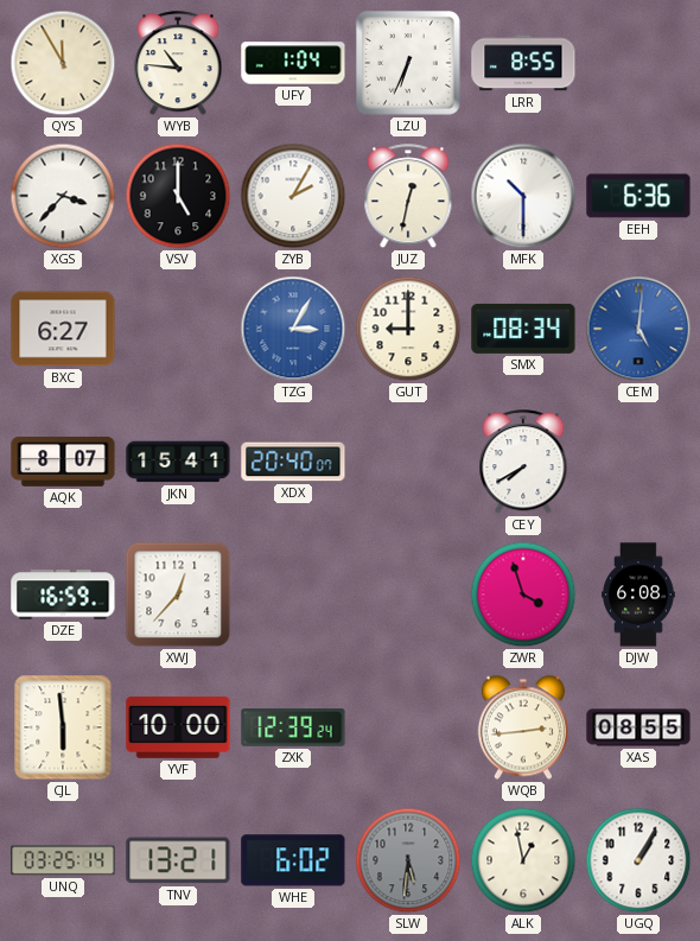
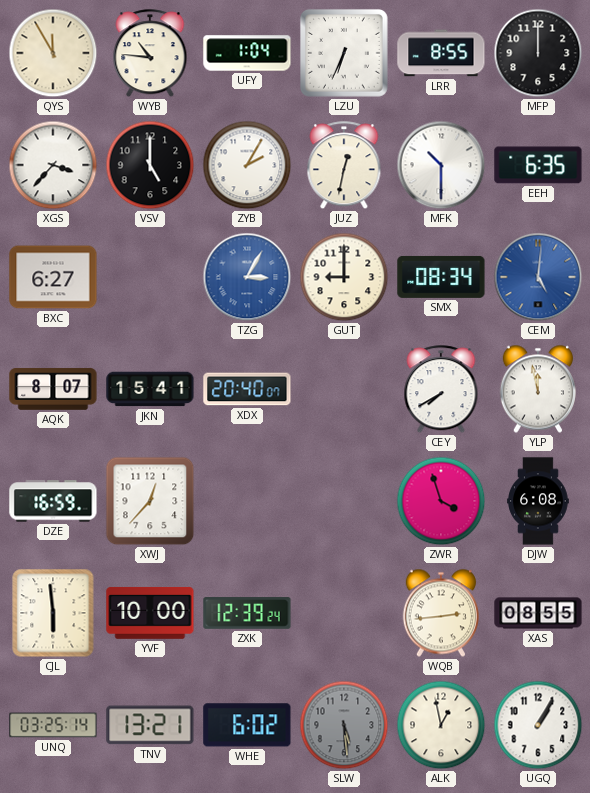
MFP: none -> 12:00
EEH: 6:36 -> 6:35
YLP: none -> 11:58
SLW: 5:31 -> 5:29
